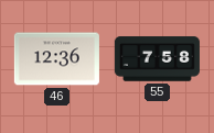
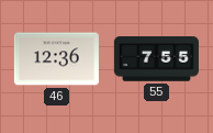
55: 7:58 -> 7:55
